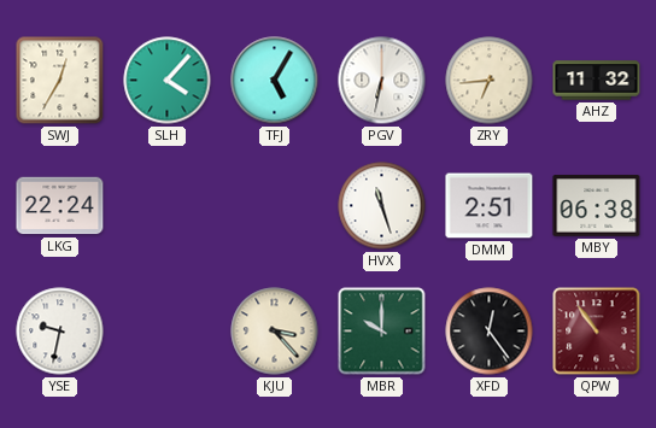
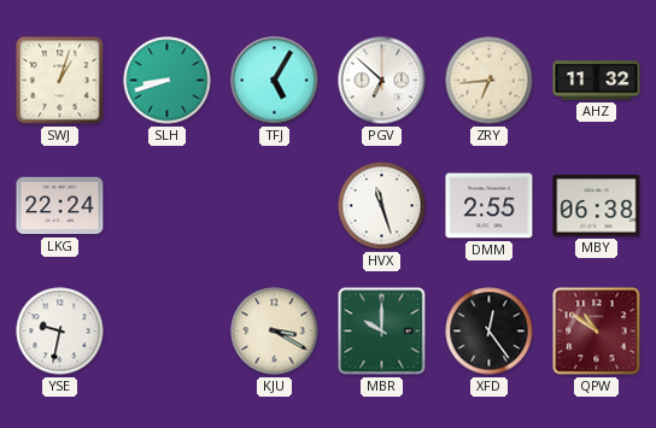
SWJ: 12:35 -> 1:03
SLH: 4:07 -> 8:42
PGV: 6:32 -> 6:52
DMM: 2:51 -> 2:55
KJU: 3:23 -> 3:20
QPW: 10:54 -> 10:51
